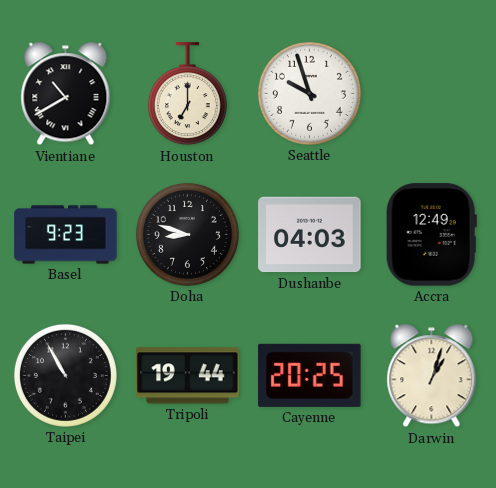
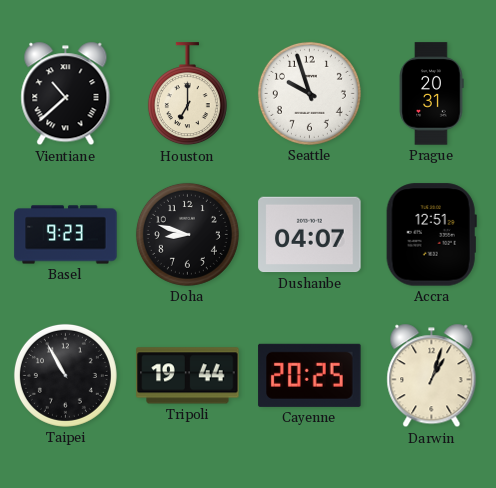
Vientiane: 10:40 -> 10:38
Prague: none -> 20:31
Dushanbe: 04:03 -> 04:07
Accra: 12:49 -> 12:51
